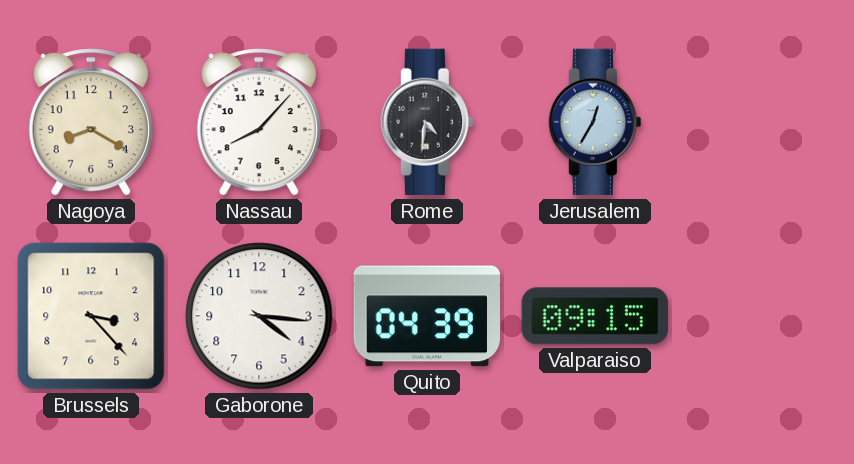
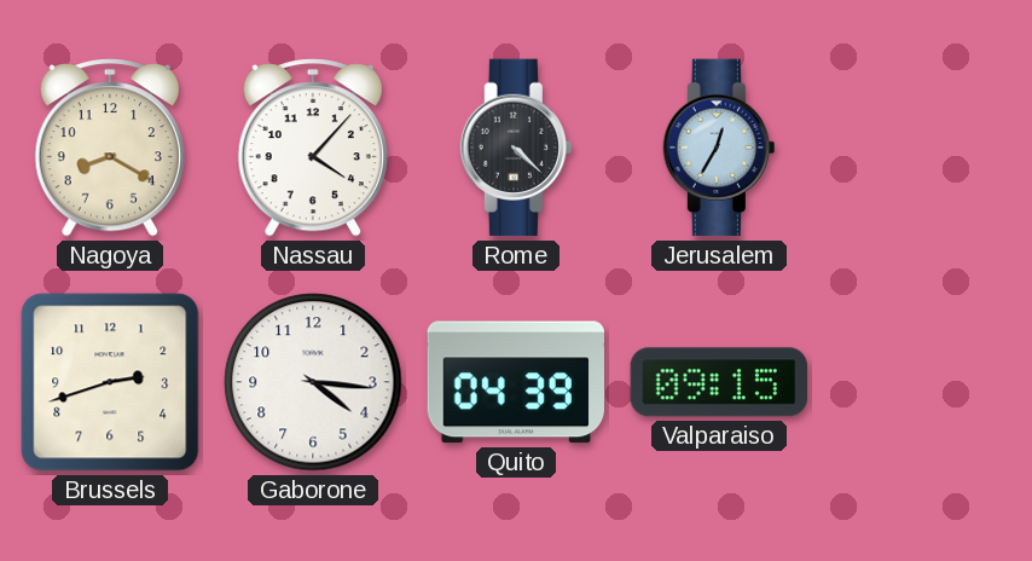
Nassau: 8:07 -> 4:07
Rome: 4:31 -> 4:22
Brussels: 3:23 -> 2:42
